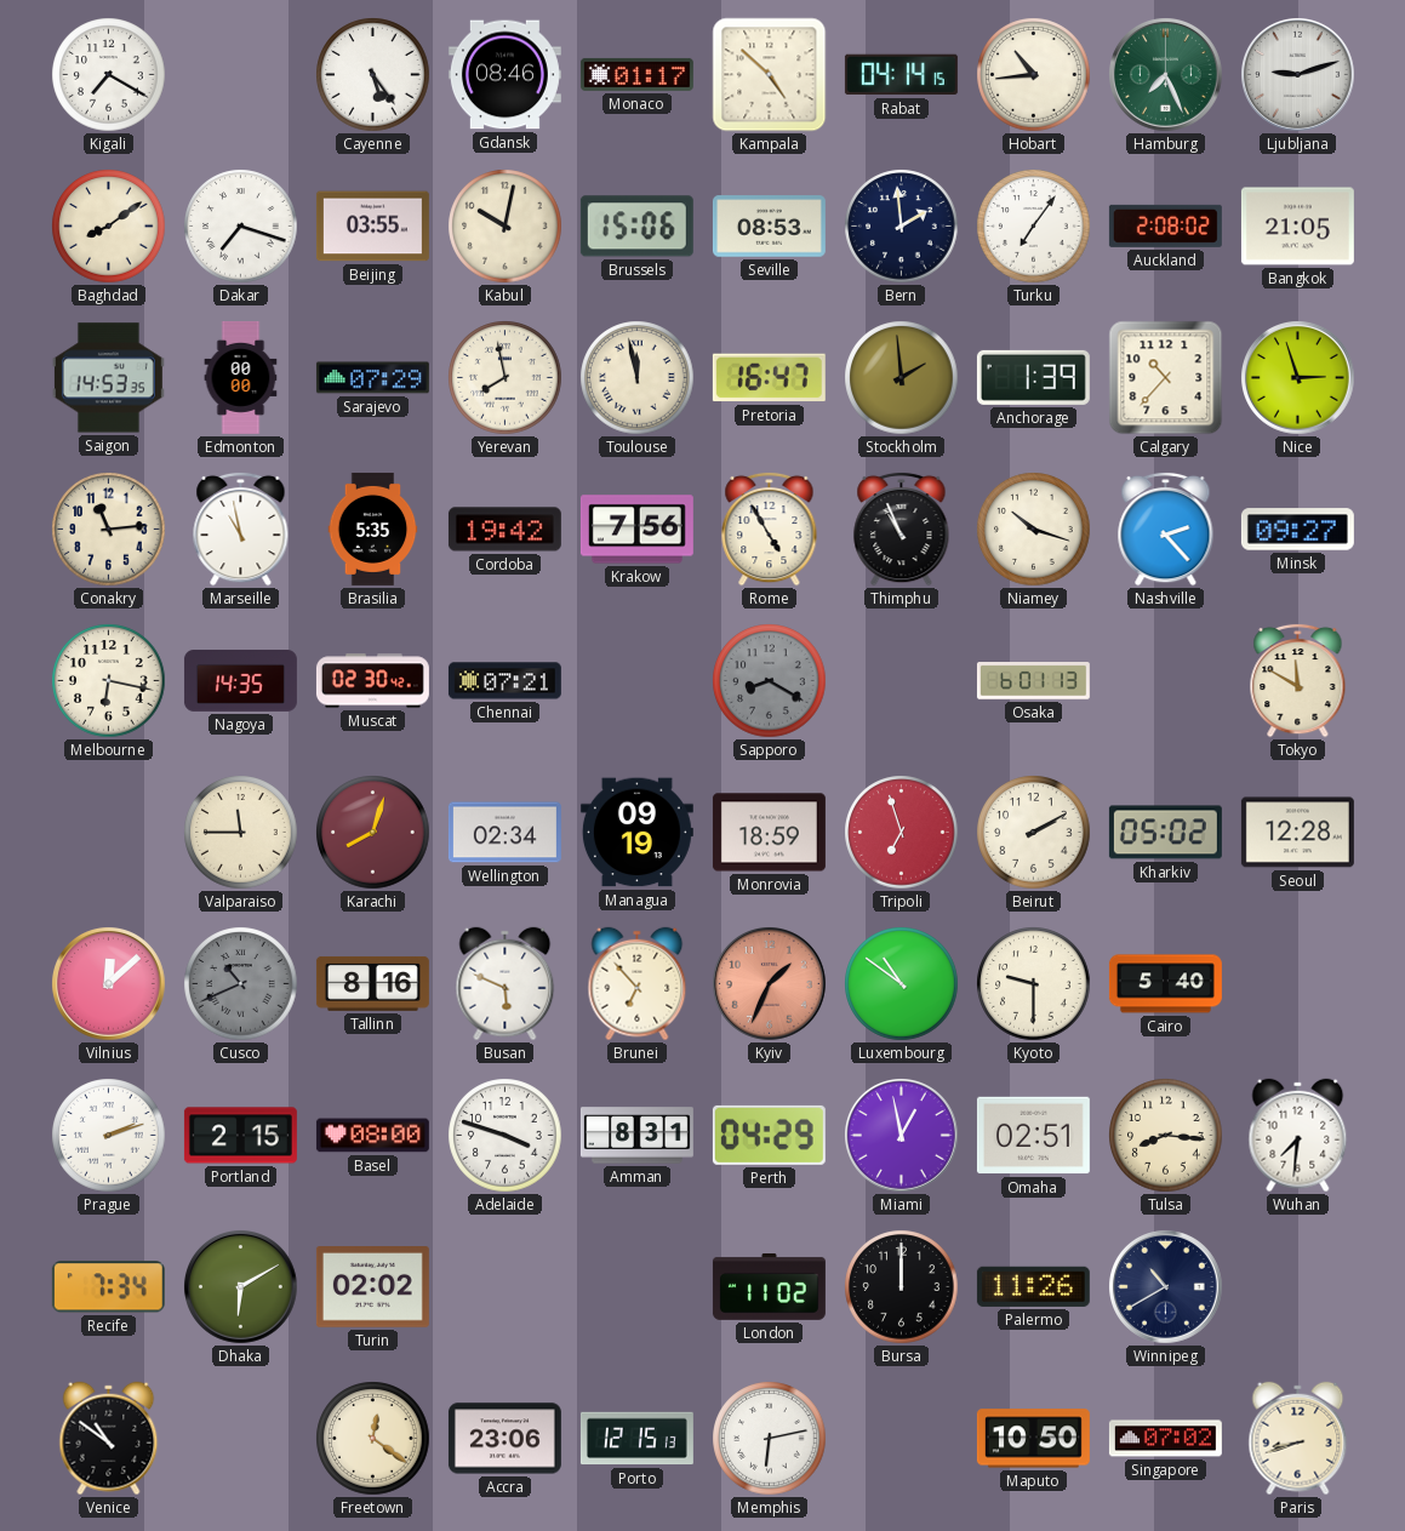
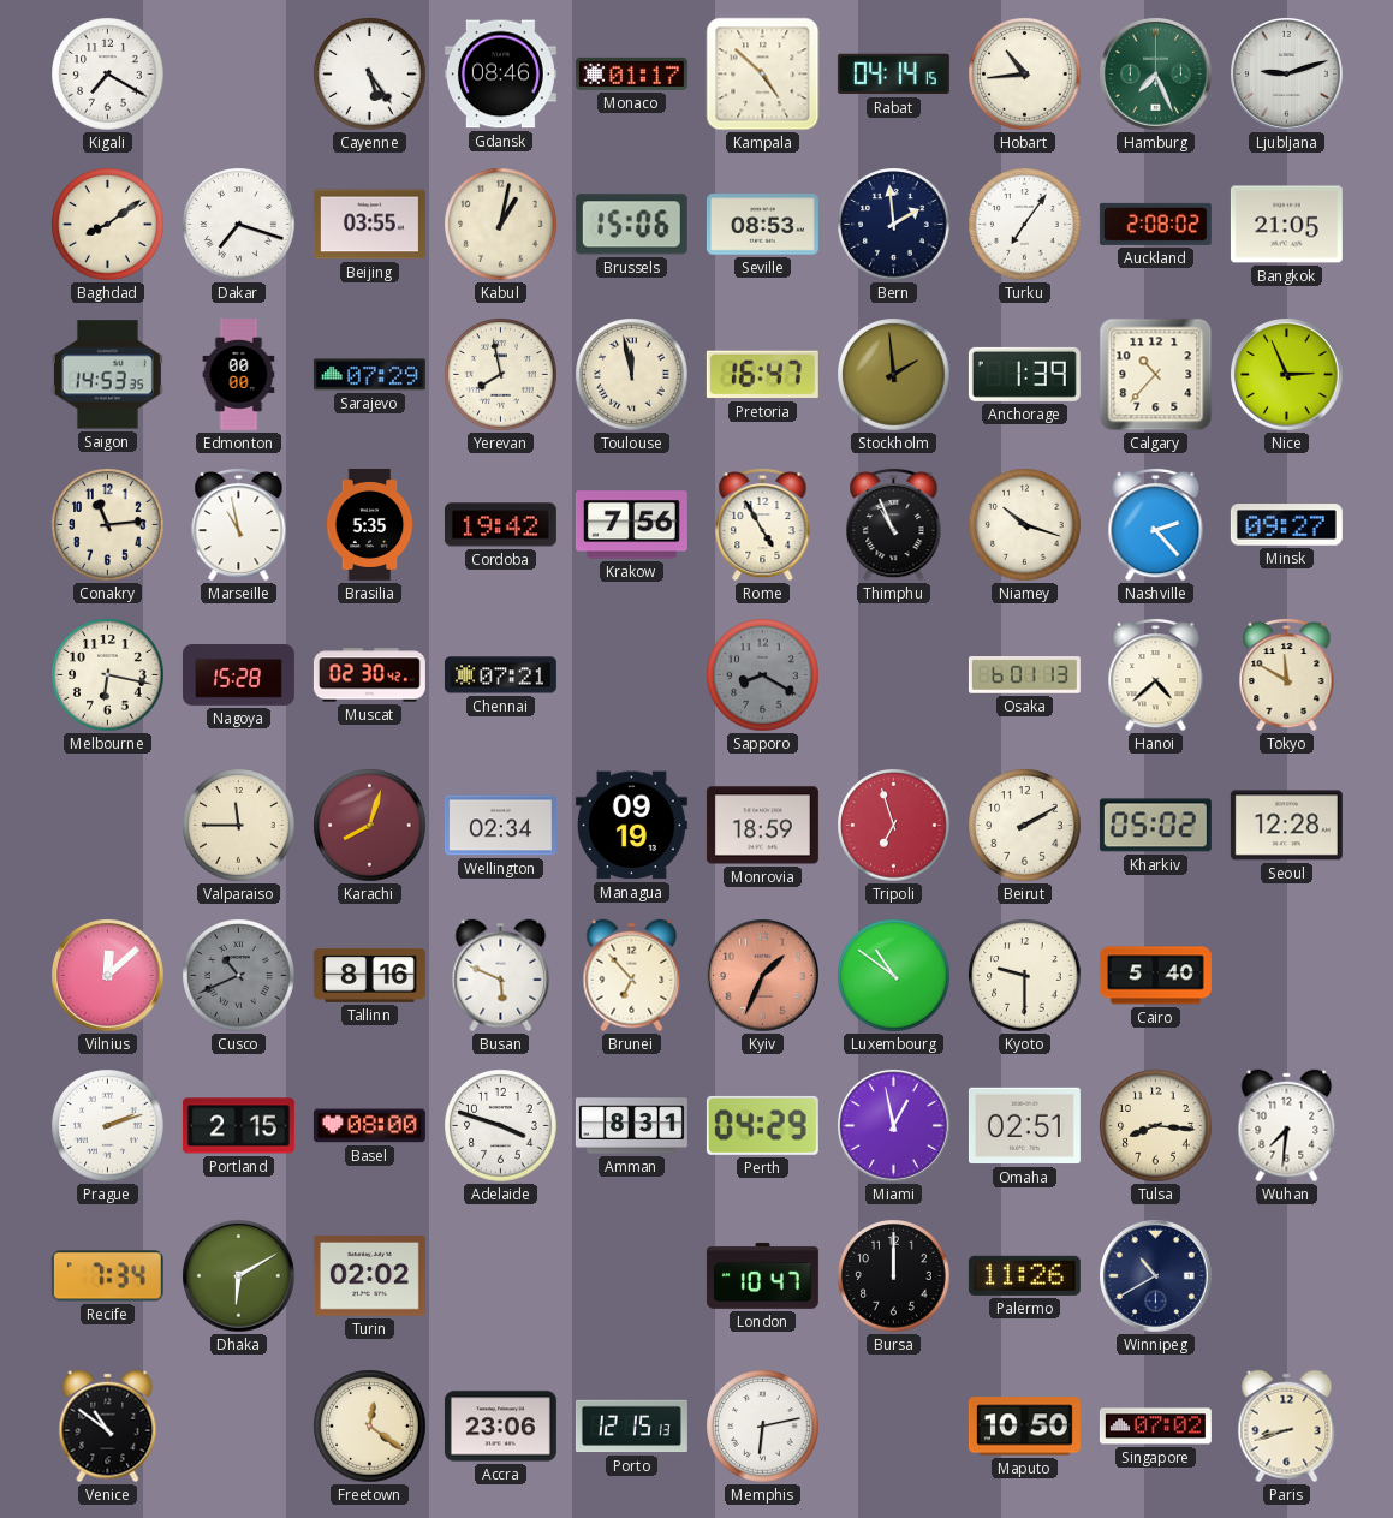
Kabul: 10:02 -> 1:02
Nice: 2:57 -> 2:56
Nagoya: 14:35 -> 15:28
Hanoi: none -> 4:38
London: 11:02 -> 10:47
